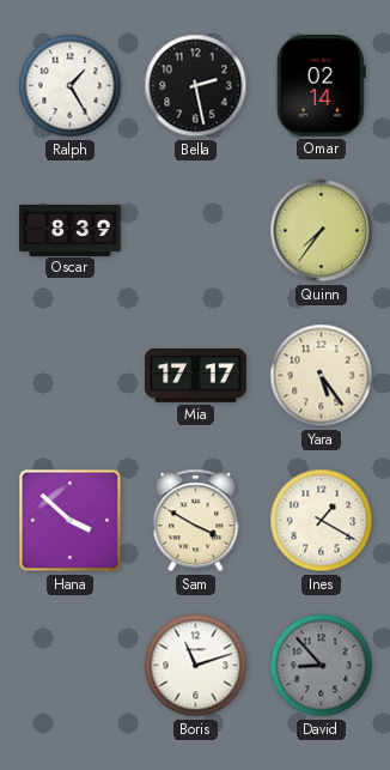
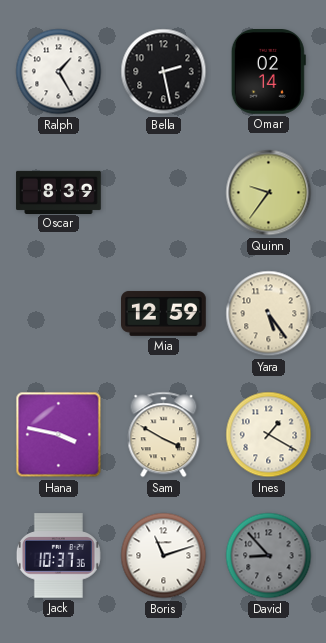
Quinn: 7:36 -> 9:36
Mia: 17:17 -> 12:59
Hana: 3:52 -> 3:47
Jack: none -> 10:37
